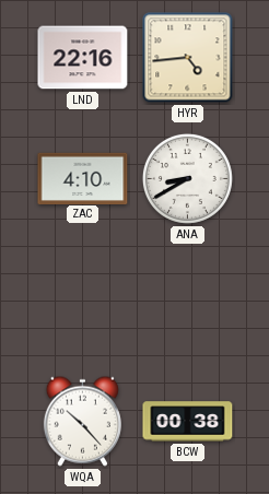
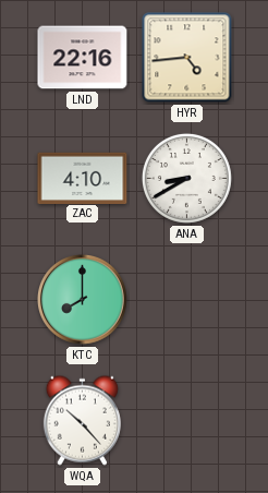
KTC: none -> 8:00
BCW: 00:38 -> none
